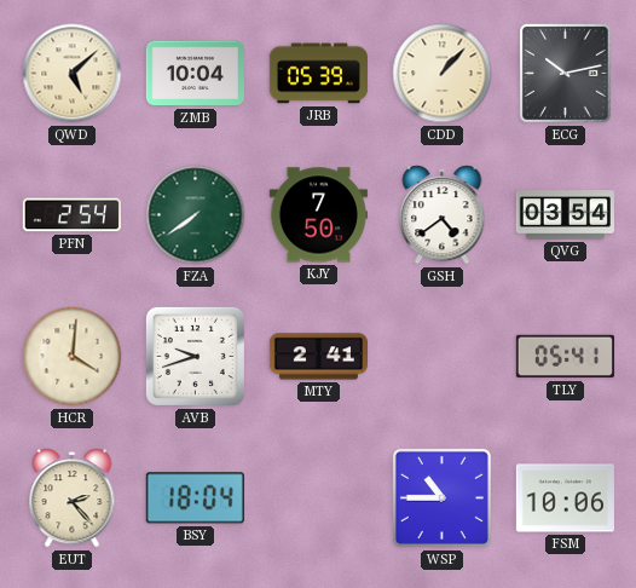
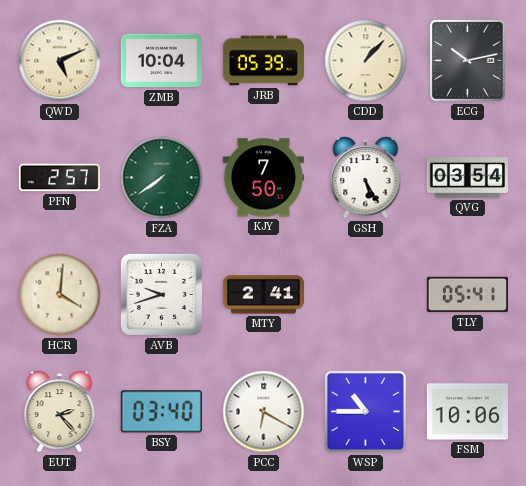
QWD: 5:08 -> 5:11
PFN: 2:54 -> 2:57
GSH: 4:39 -> 5:25
BSY: 18:04 -> 03:40
PCC: none -> 6:20
